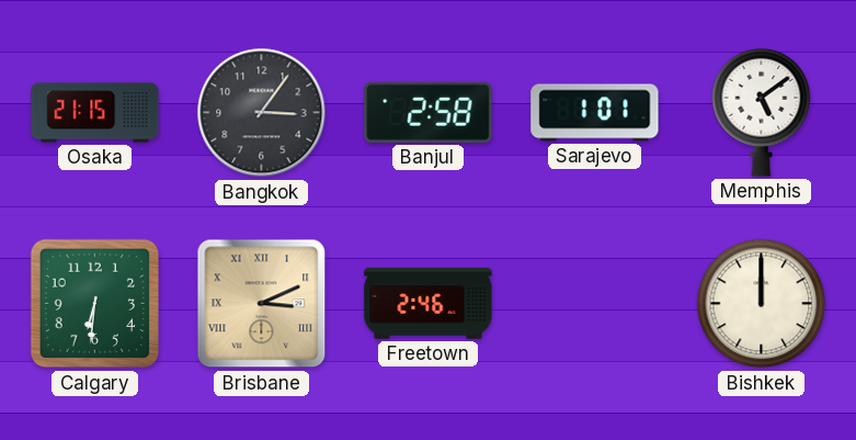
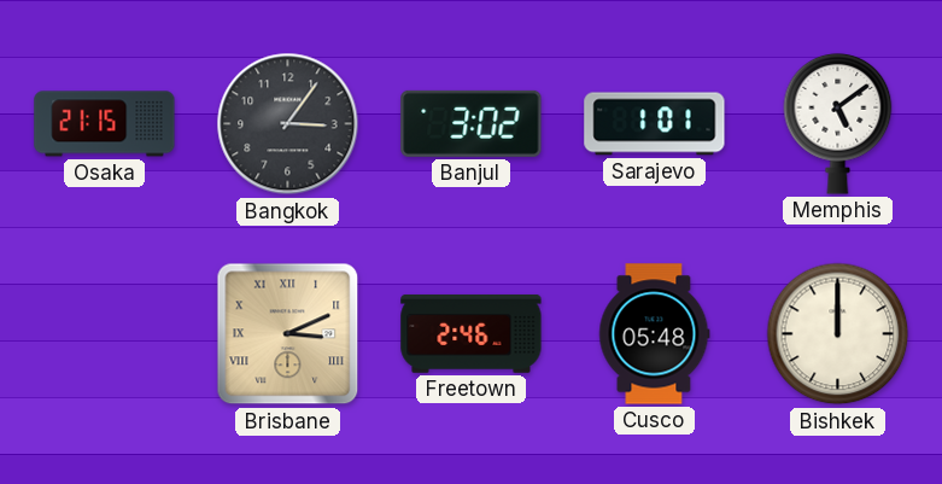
Banjul: 2:58 -> 3:02
Calgary: 6:31 -> none
Cusco: none -> 05:48
